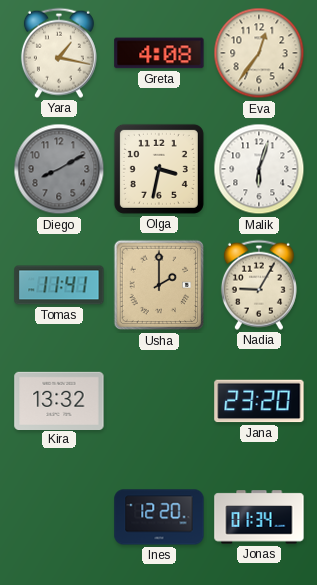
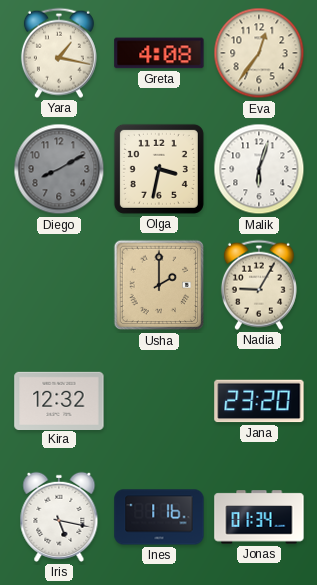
Tomas: 11:41 -> none
Kira: 13:32 -> 12:32
Iris: none -> 5:17
Ines: 12:20 -> 1:16
